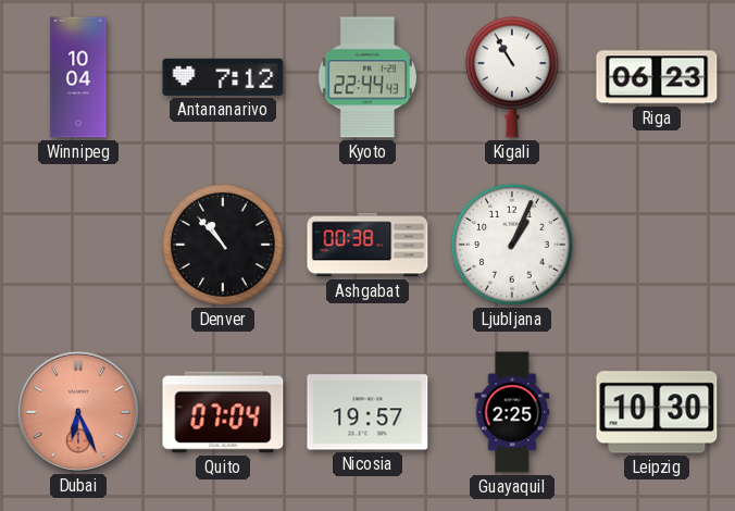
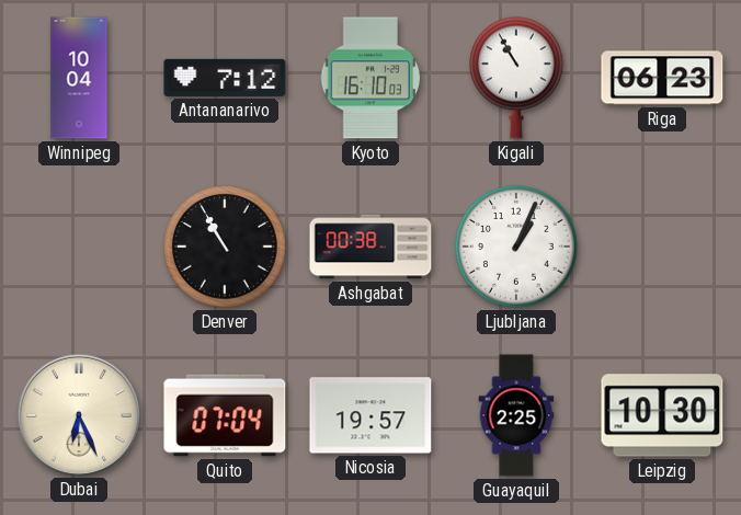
Kyoto: 22:44 -> 16:10
Denver: 10:53 -> 10:55
Dubai dial: salmon -> cream
